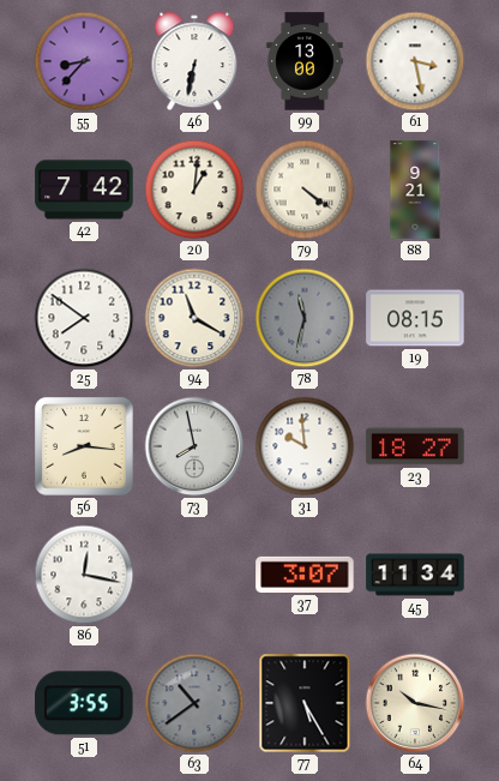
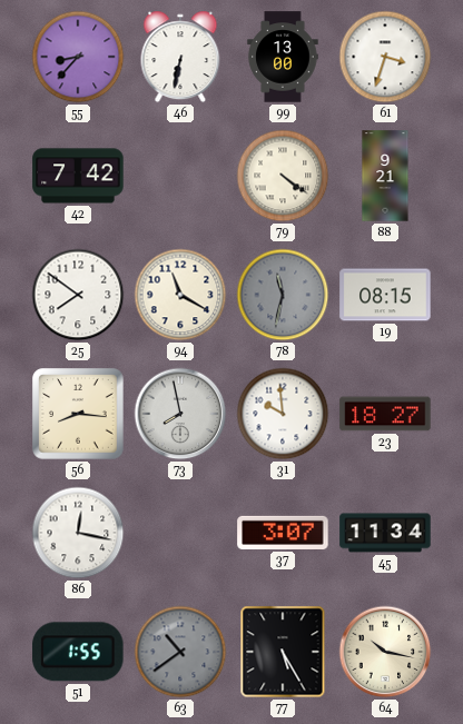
61: 3:28 -> 3:33
20: 1:01 -> none
51: 3:55 -> 1:55
